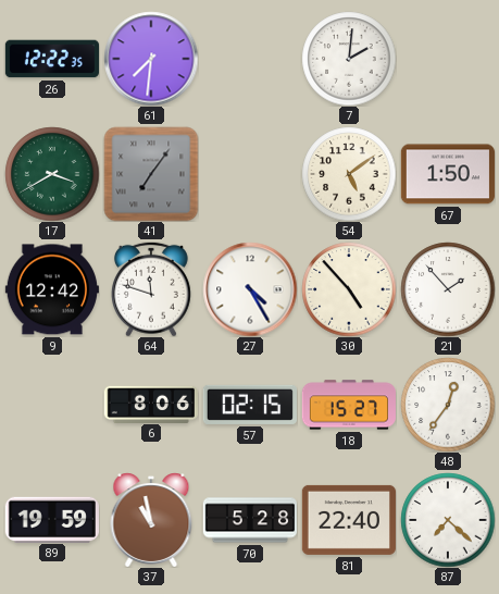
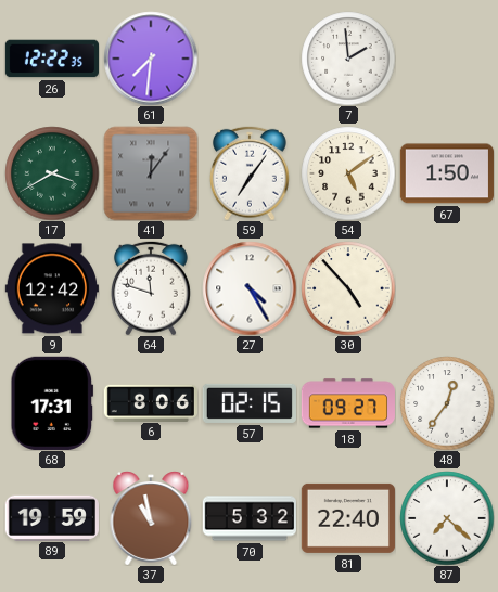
7: 2:01 -> 1:59
41: 7:06 -> 12:06
59: none -> 7:06
21: 1:53 -> none
68: none -> 17:31
18: 15:27 -> 09:27
70: 5:28 -> 5:32
